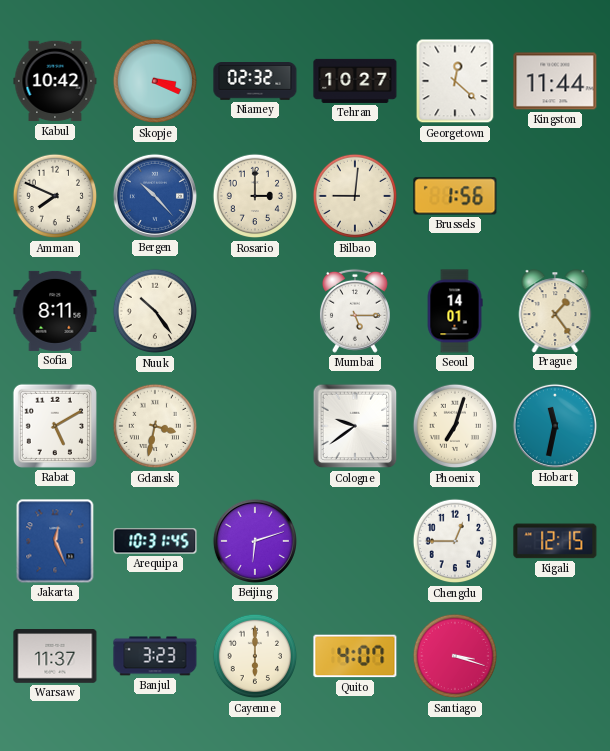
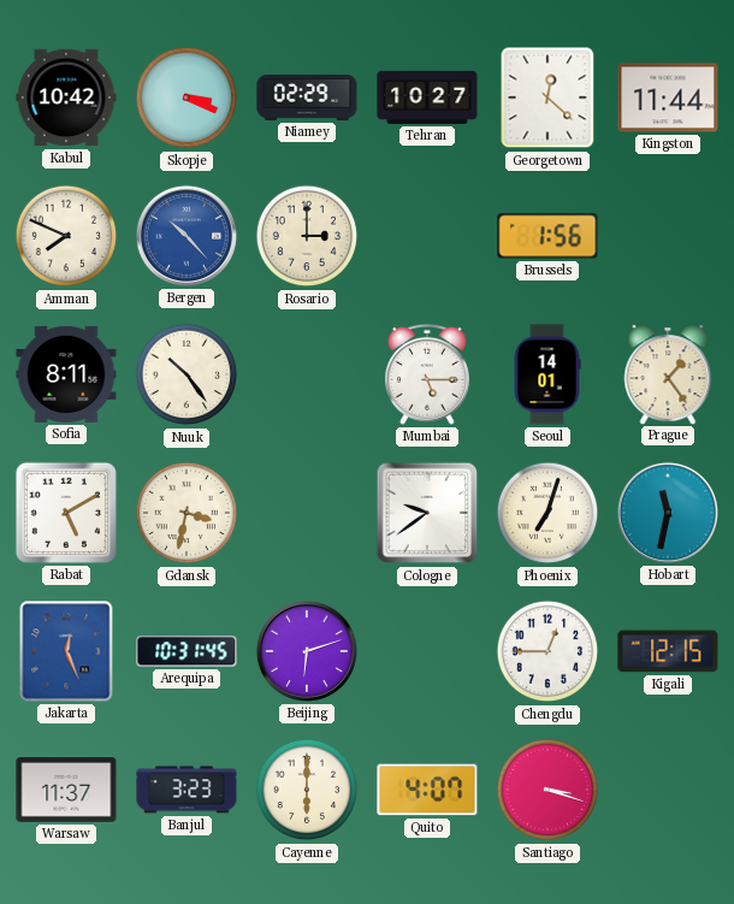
Niamey: 02:32 -> 02:29
Bilbao: 9:01 -> none
